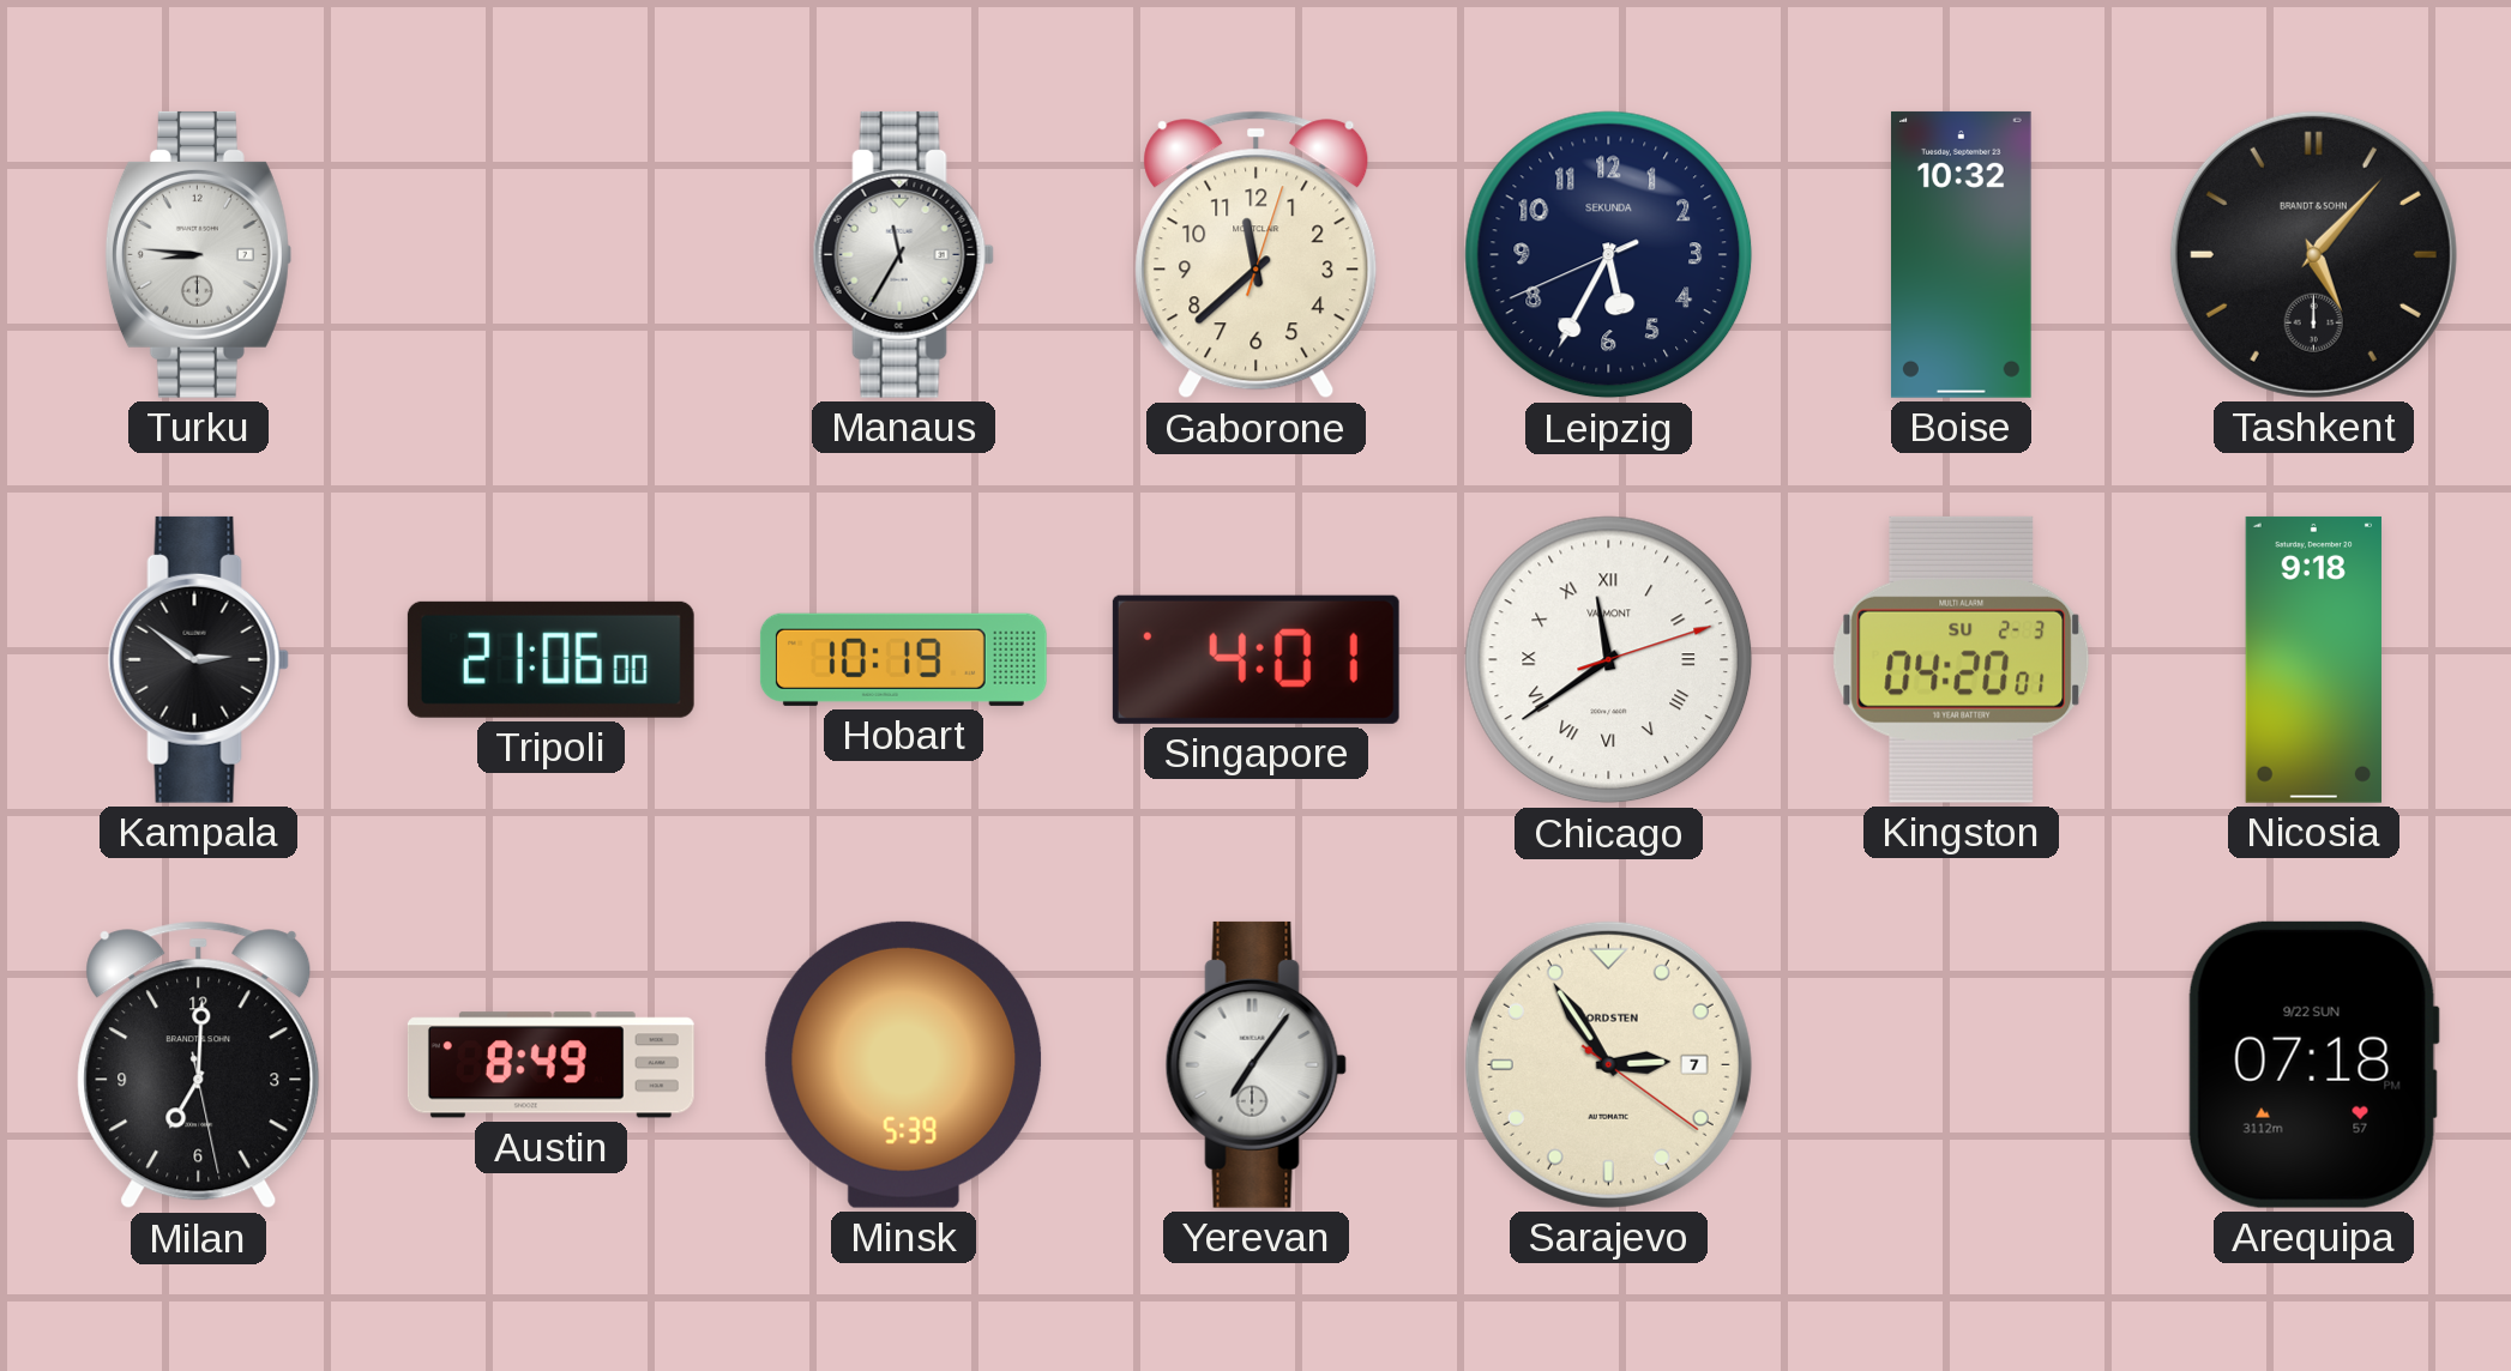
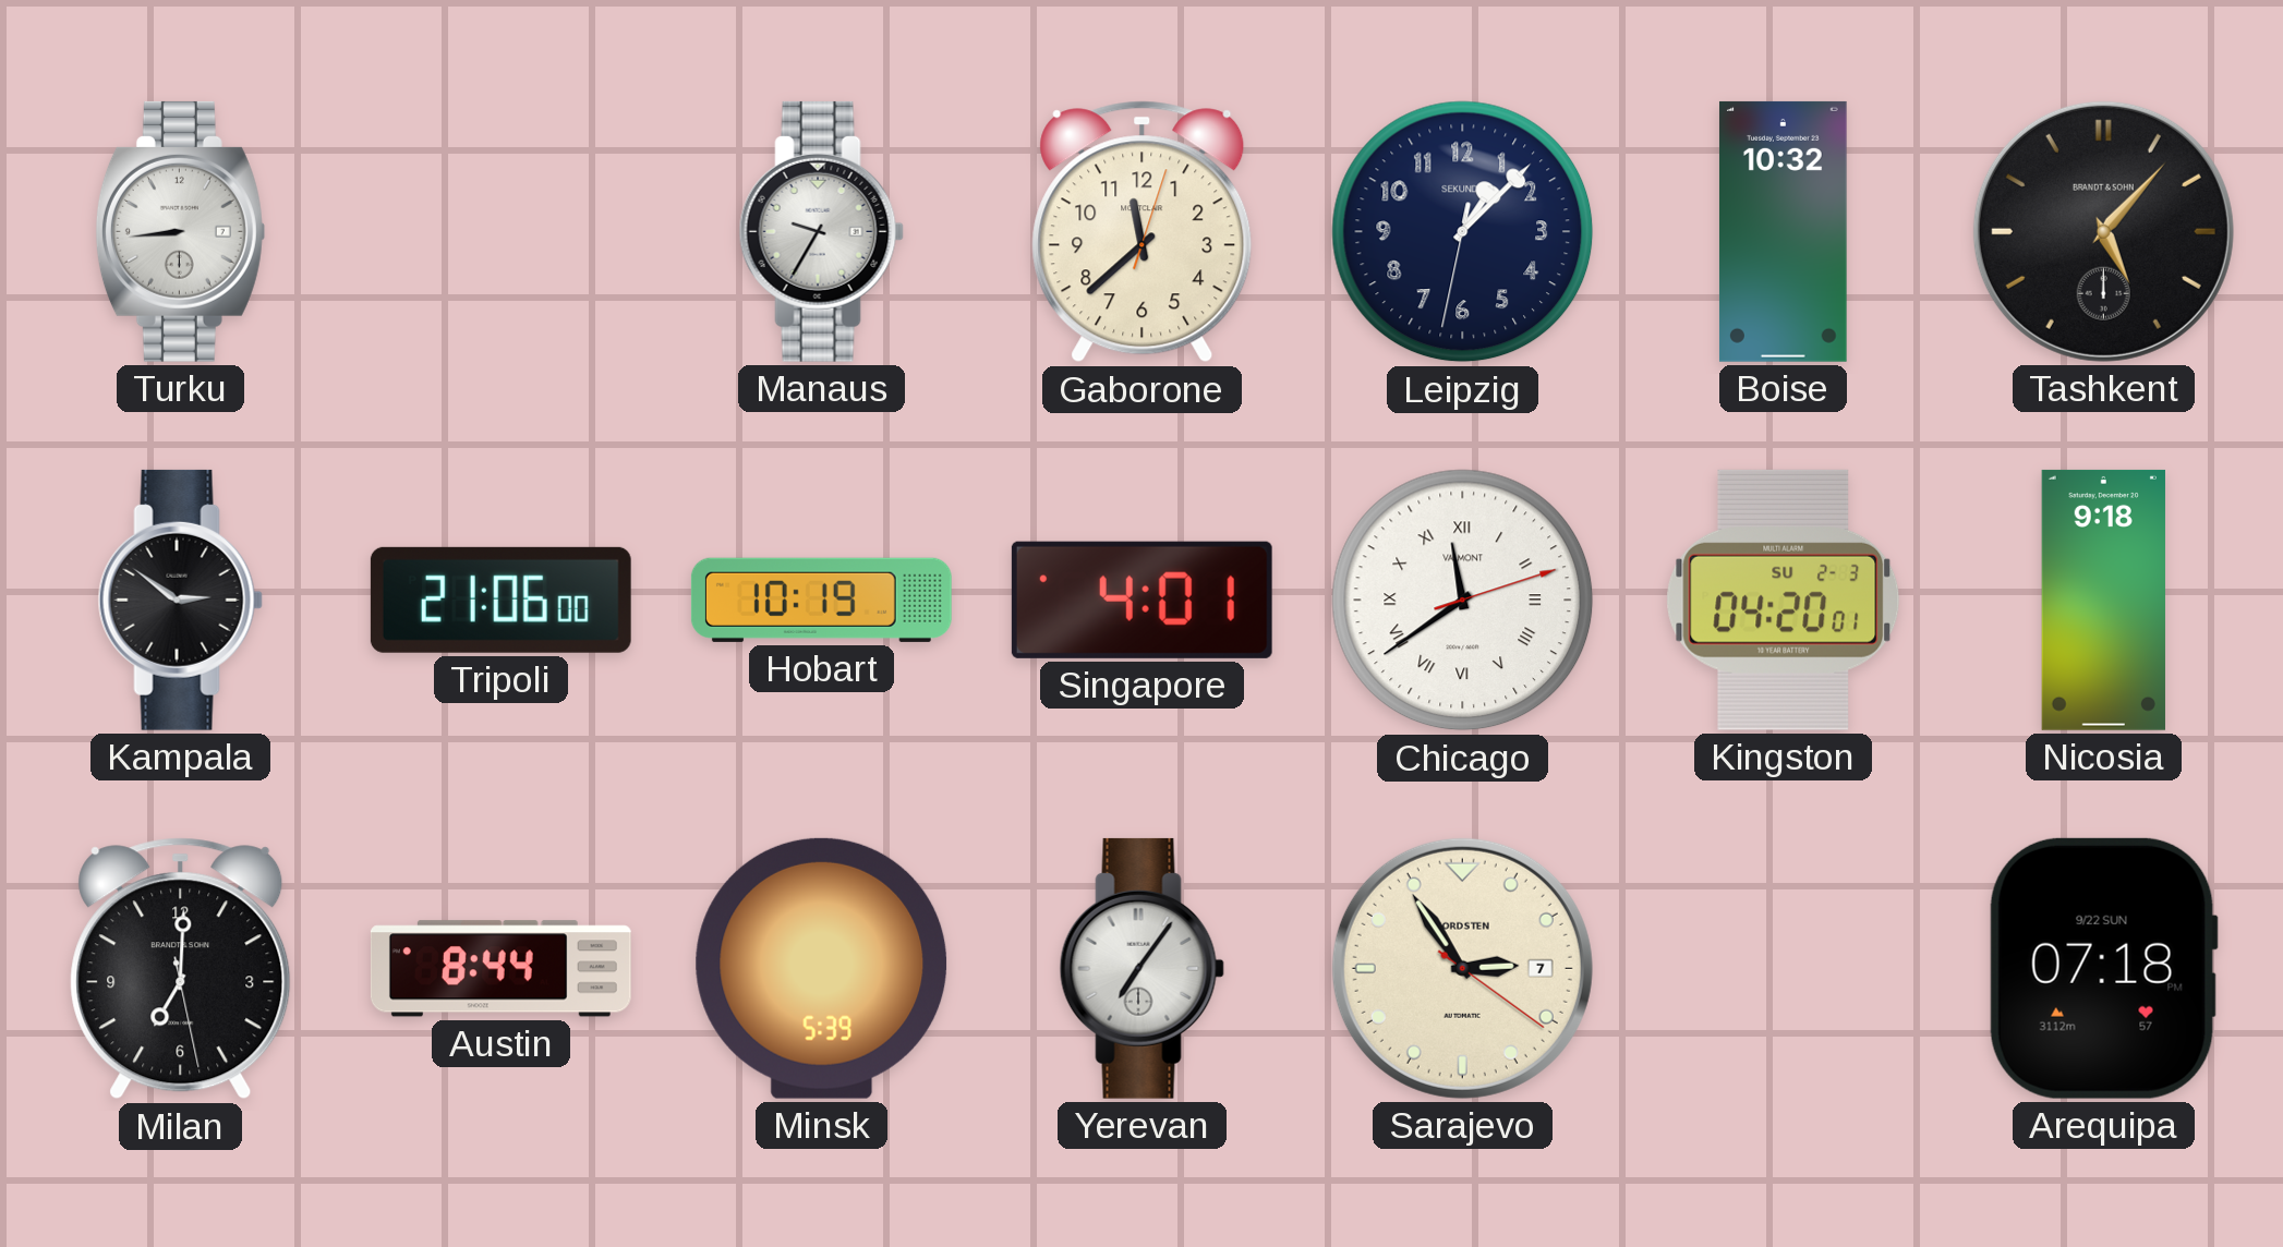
Turku: 8:46 -> 8:44
Manaus: 11:35 -> 9:35
Leipzig: 5:34 -> 1:07
Austin: 8:49 -> 8:44
